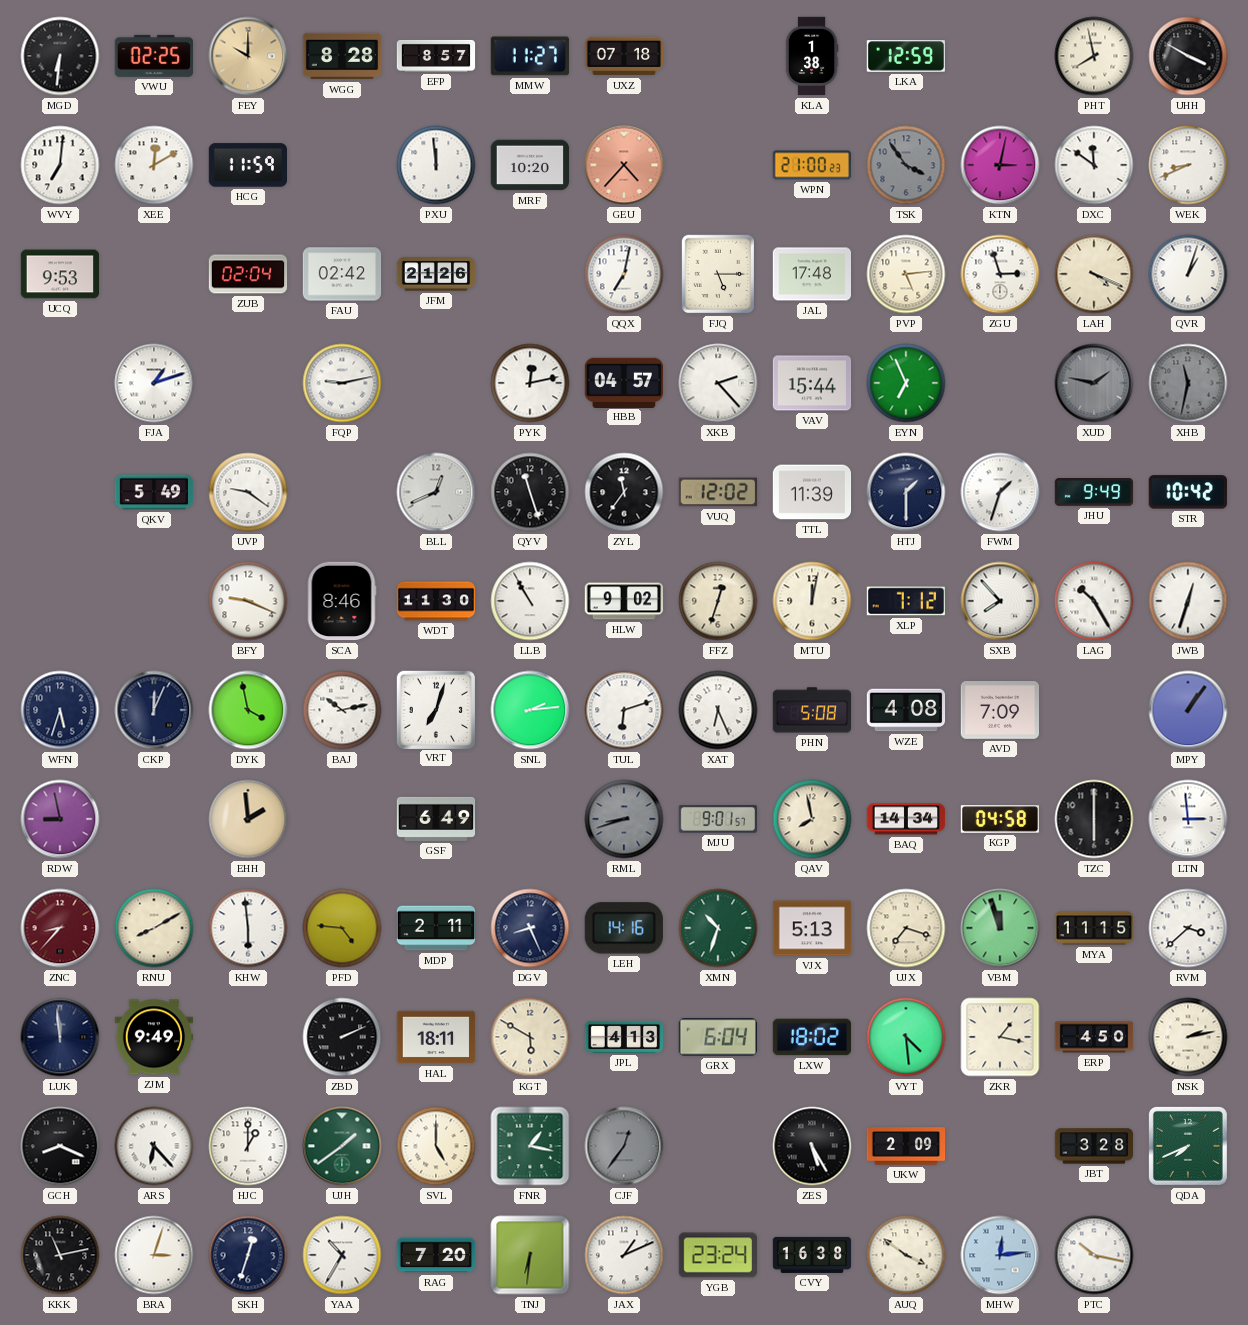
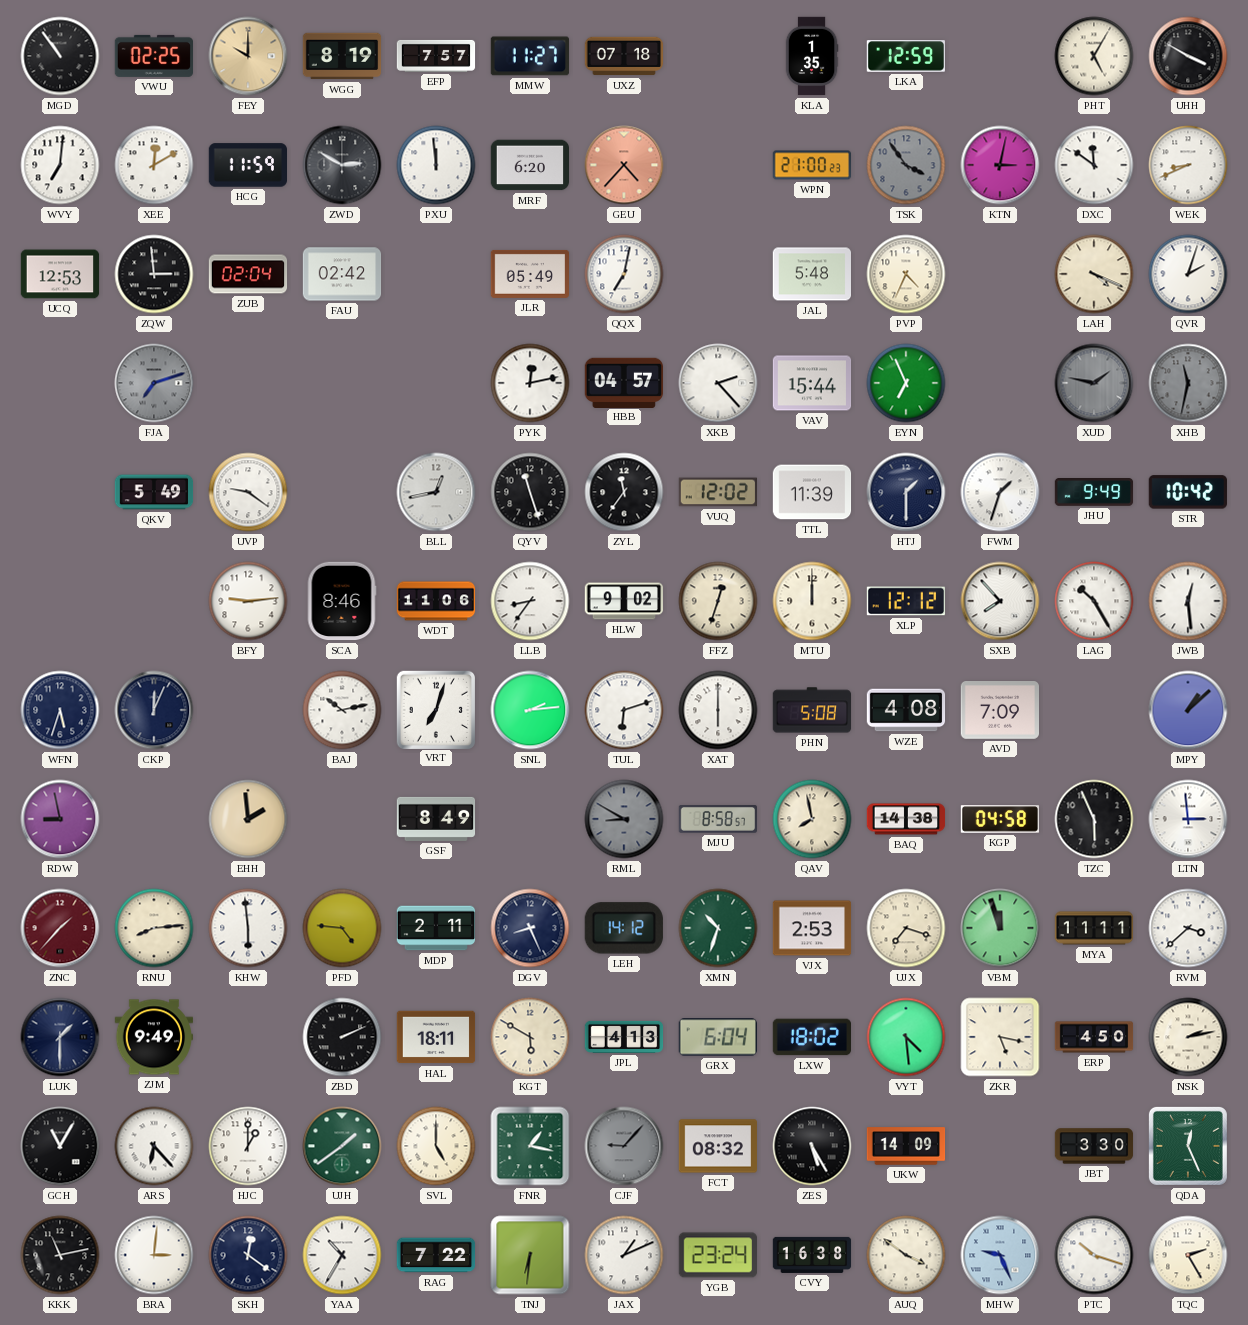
MGD: 6:31 -> 10:54
WGG: 8:28 -> 8:19
EFP: 8:57 -> 7:57
KLA: 1:38 -> 1:35
PHT: 7:58 -> 5:05
ZWD: none -> 2:50
MRF: 10:20 -> 6:20
UCQ: 9:53 -> 12:53
ZQW: none -> 2:59
JFM: 21:26 -> none
JLR: none -> 05:49
FJQ: 5:15 -> none
JAL: 17:48 -> 5:48
PVP: 5:14 -> 4:34
ZGU: 2:57 -> none
QVR: 1:03 -> 2:03
FJA: 1:12 -> 7:12
FJA dial: white -> grey
FQP: 9:13 -> none
BLL: 12:41 -> 12:43
BFY: 9:19 -> 9:14
WDT: 11:30 -> 11:06
LLB: 10:55 -> 8:36
MTU: 12:02 -> 12:00
XLP: 7:12 -> 12:12
JWB: 12:33 -> 12:29
DYK: 3:58 -> none
XAT: 6:26 -> 6:00
MPY: 1:06 -> 1:08
GSF: 6:49 -> 8:49
RML: 8:42 -> 8:50
MJU: 9:01 -> 8:58
BAQ: 14:34 -> 14:38
TZC: 6:00 -> 5:56
ZNC: 8:37 -> 1:37
RNU: 8:10 -> 8:14
LEH: 14:16 -> 14:12
VJX: 5:13 -> 2:53
MYA: 11:15 -> 11:11
LUK: 11:59 -> 1:30
ZKR: 1:17 -> 5:17
GCH: 8:19 -> 11:05
CJF: 12:36 -> 9:07
FCT: none -> 08:32
UKW: 2:09 -> 14:09
JBT: 3:28 -> 3:30
QDA: 7:41 -> 12:26
BRA: 3:03 -> 3:01
SKH: 12:33 -> 12:21
RAG: 7:20 -> 7:22
MHW: 12:14 -> 9:26
PTC: 10:17 -> 10:18
TQC: none -> 2:25
